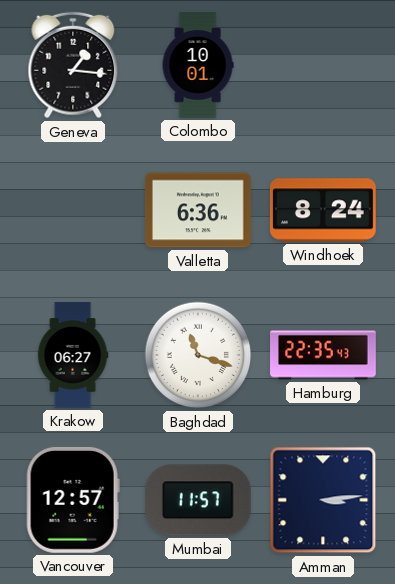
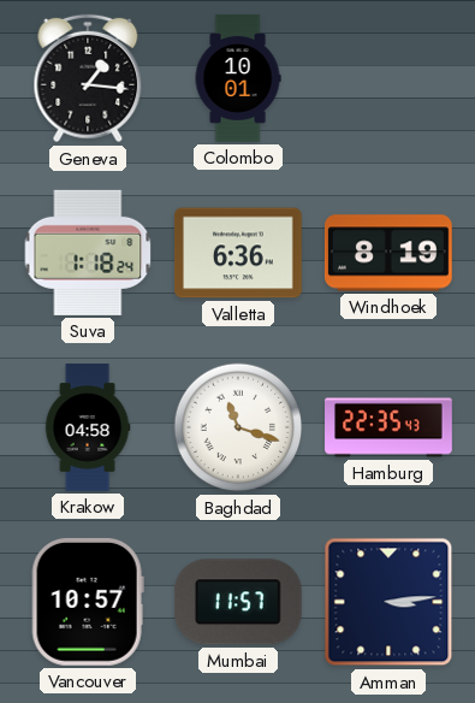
Suva: none -> 1:18
Windhoek: 8:24 -> 8:19
Krakow: 06:27 -> 04:58
Vancouver: 12:57 -> 10:57
